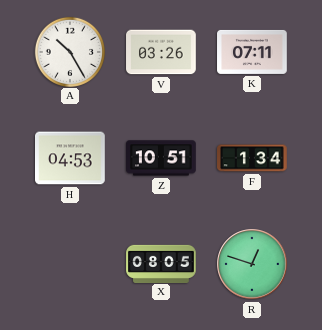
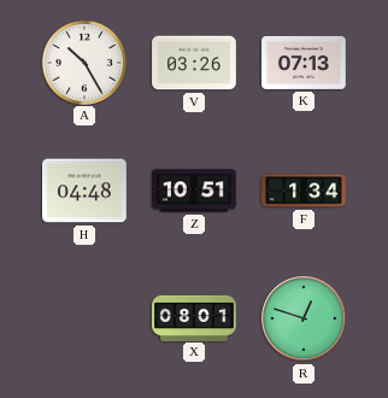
K: 07:11 -> 07:13
H: 04:53 -> 04:48
X: 08:05 -> 08:01
